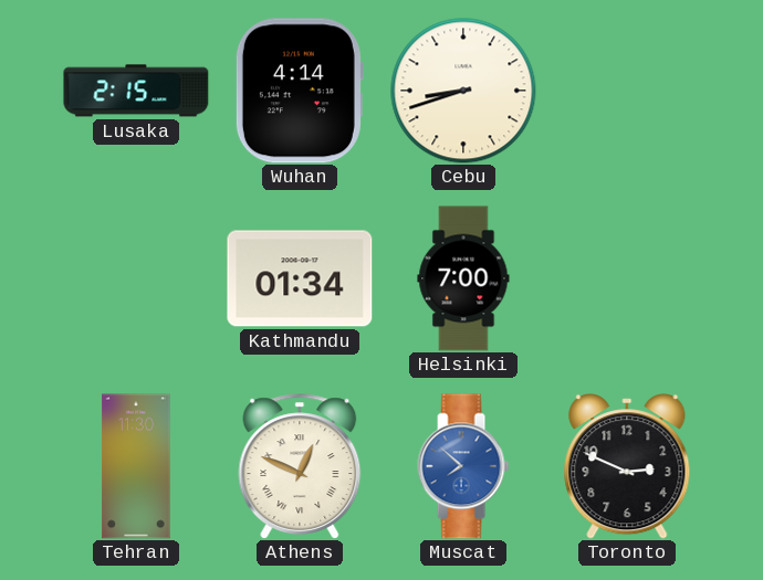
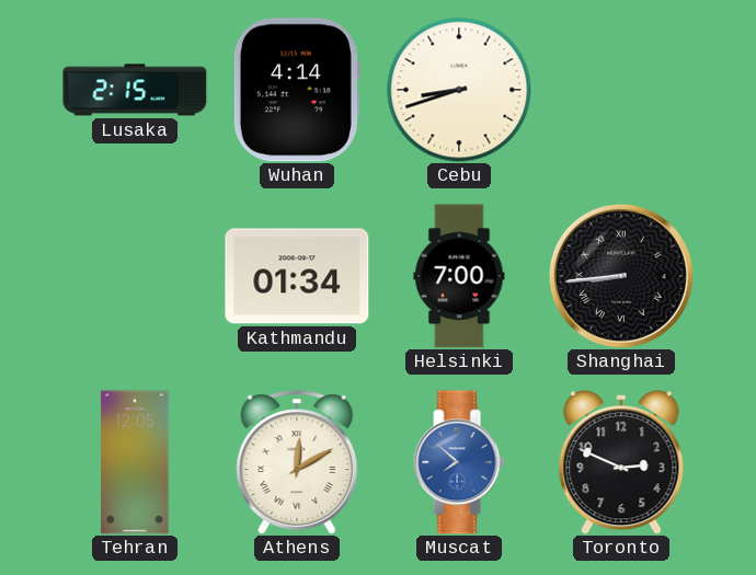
Shanghai: none -> 8:44
Tehran: 11:30 -> 12:05
Athens: 12:49 -> 12:10
